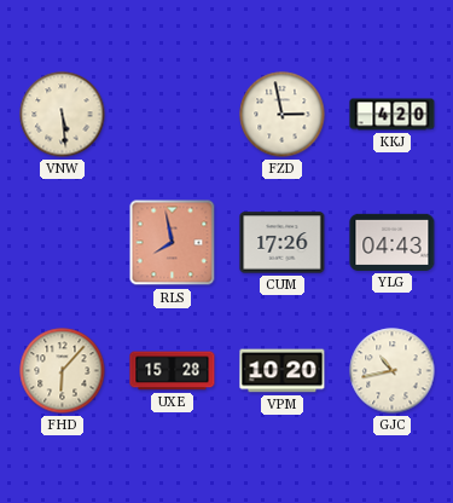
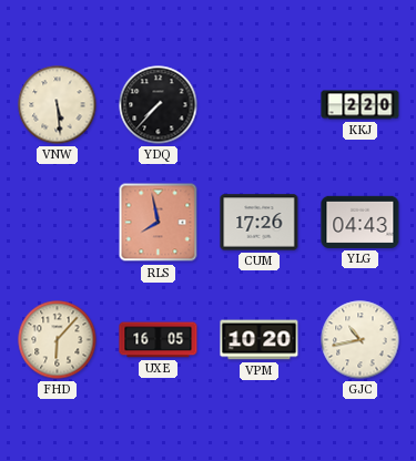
YDQ: none -> 7:37
FZD: 2:58 -> none
KKJ: 4:20 -> 2:20
UXE: 15:28 -> 16:05
